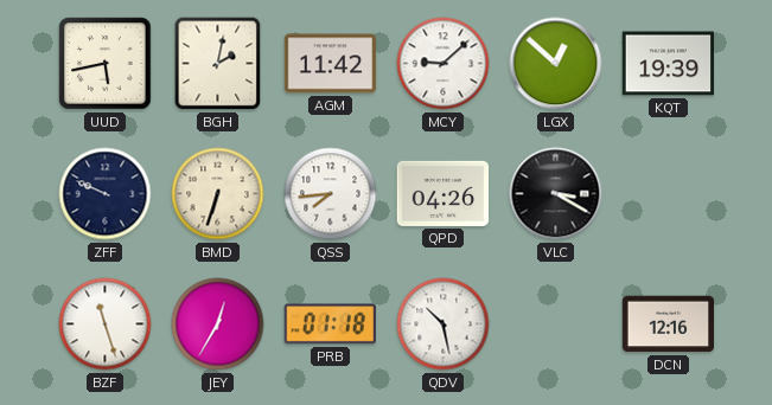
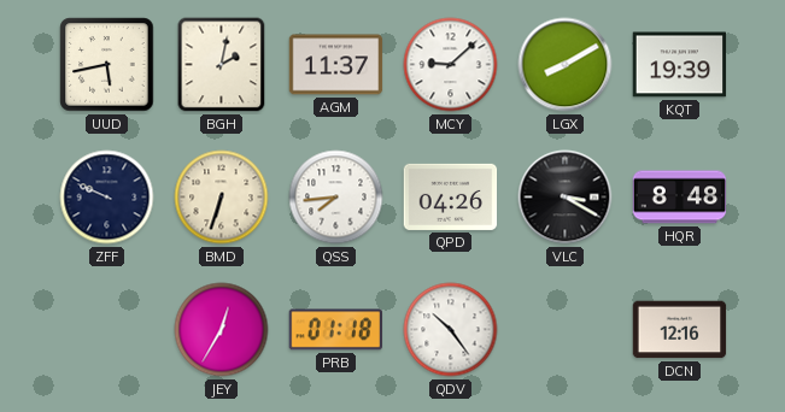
AGM: 11:42 -> 11:37
LGX: 12:52 -> 8:10
HQR: none -> 8:48
BZF: 11:27 -> none
QDV: 10:28 -> 10:24
